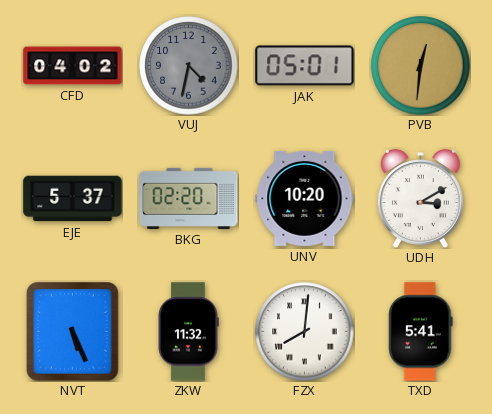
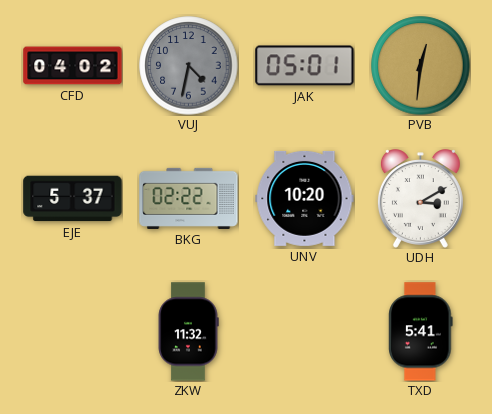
BKG: 02:20 -> 02:22
NVT: 5:26 -> none
FZX: 8:01 -> none
